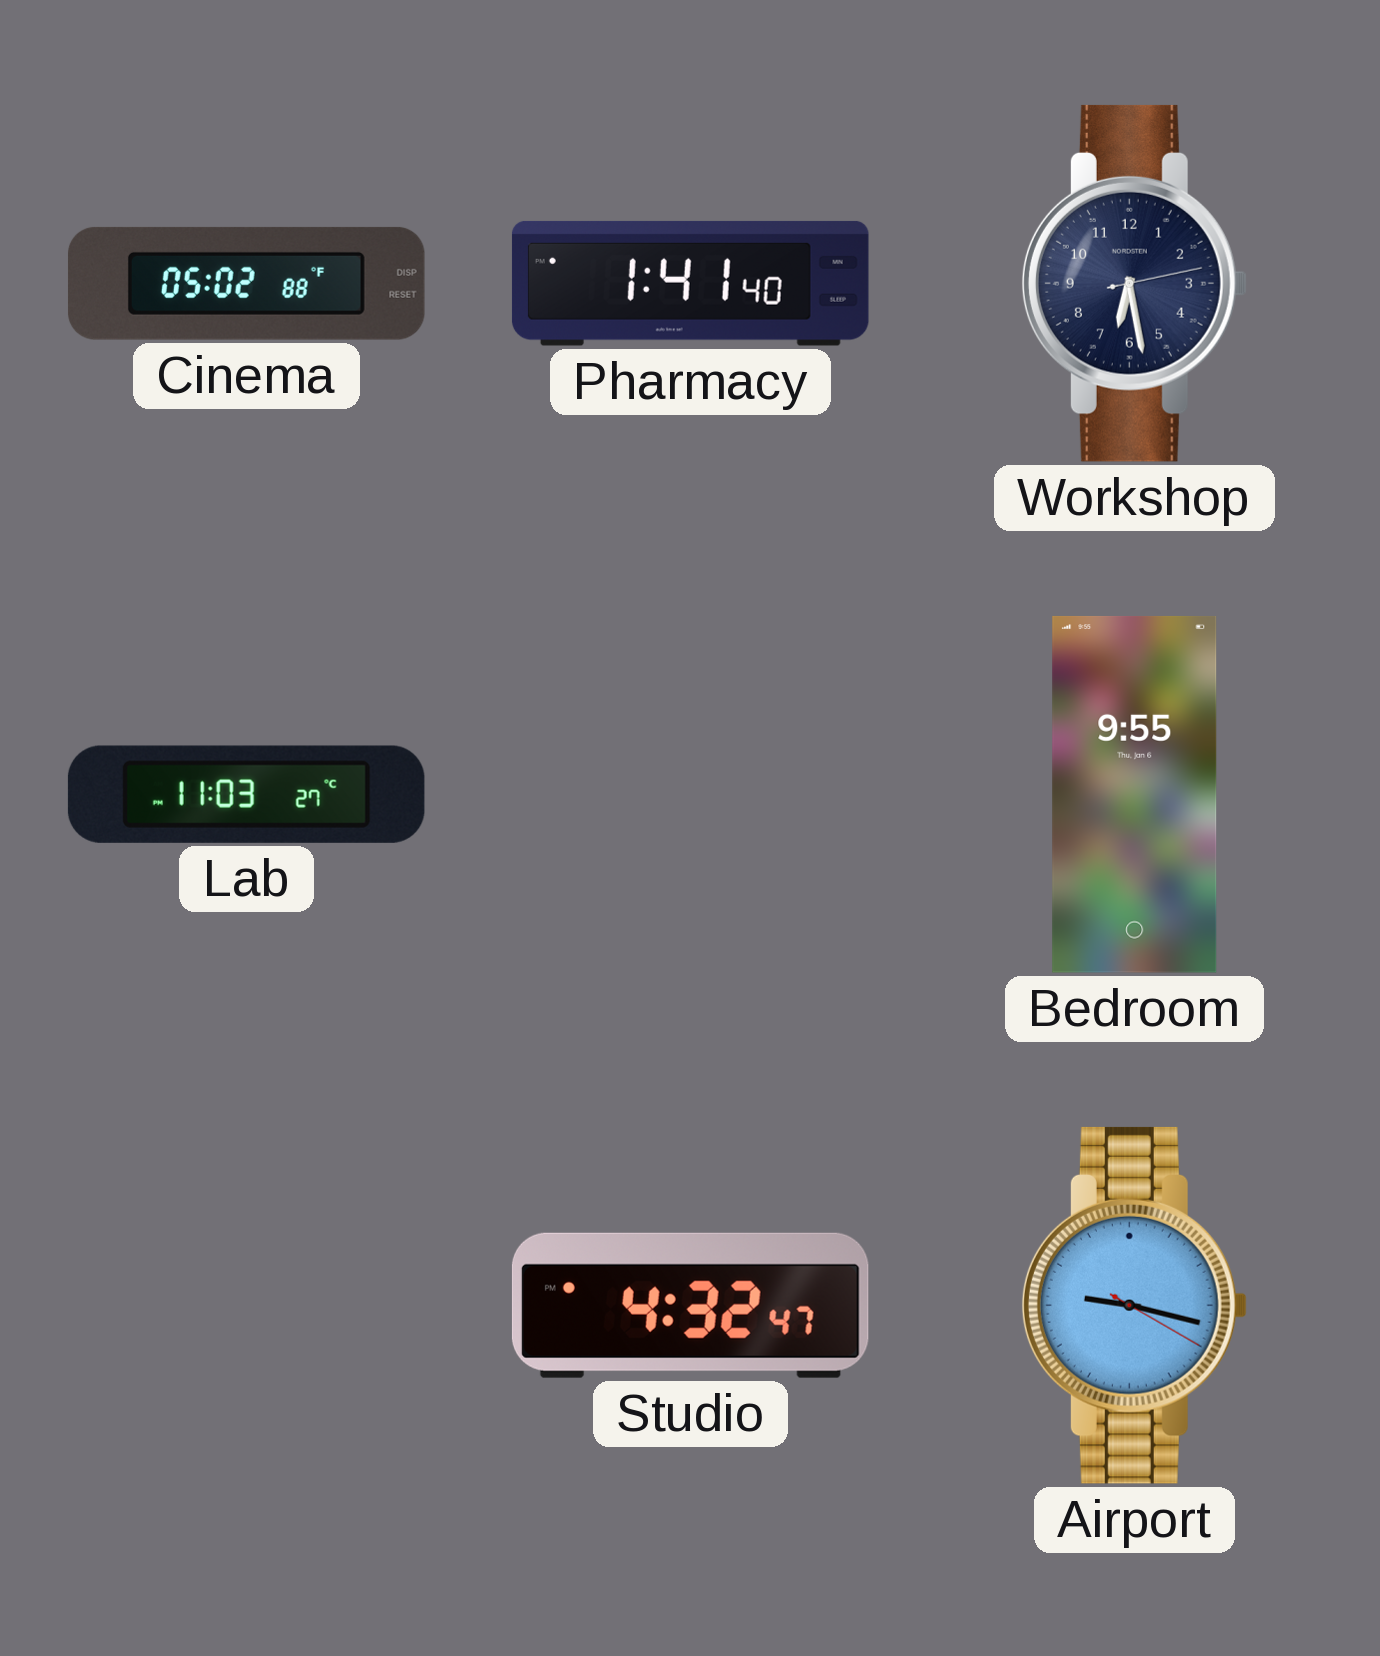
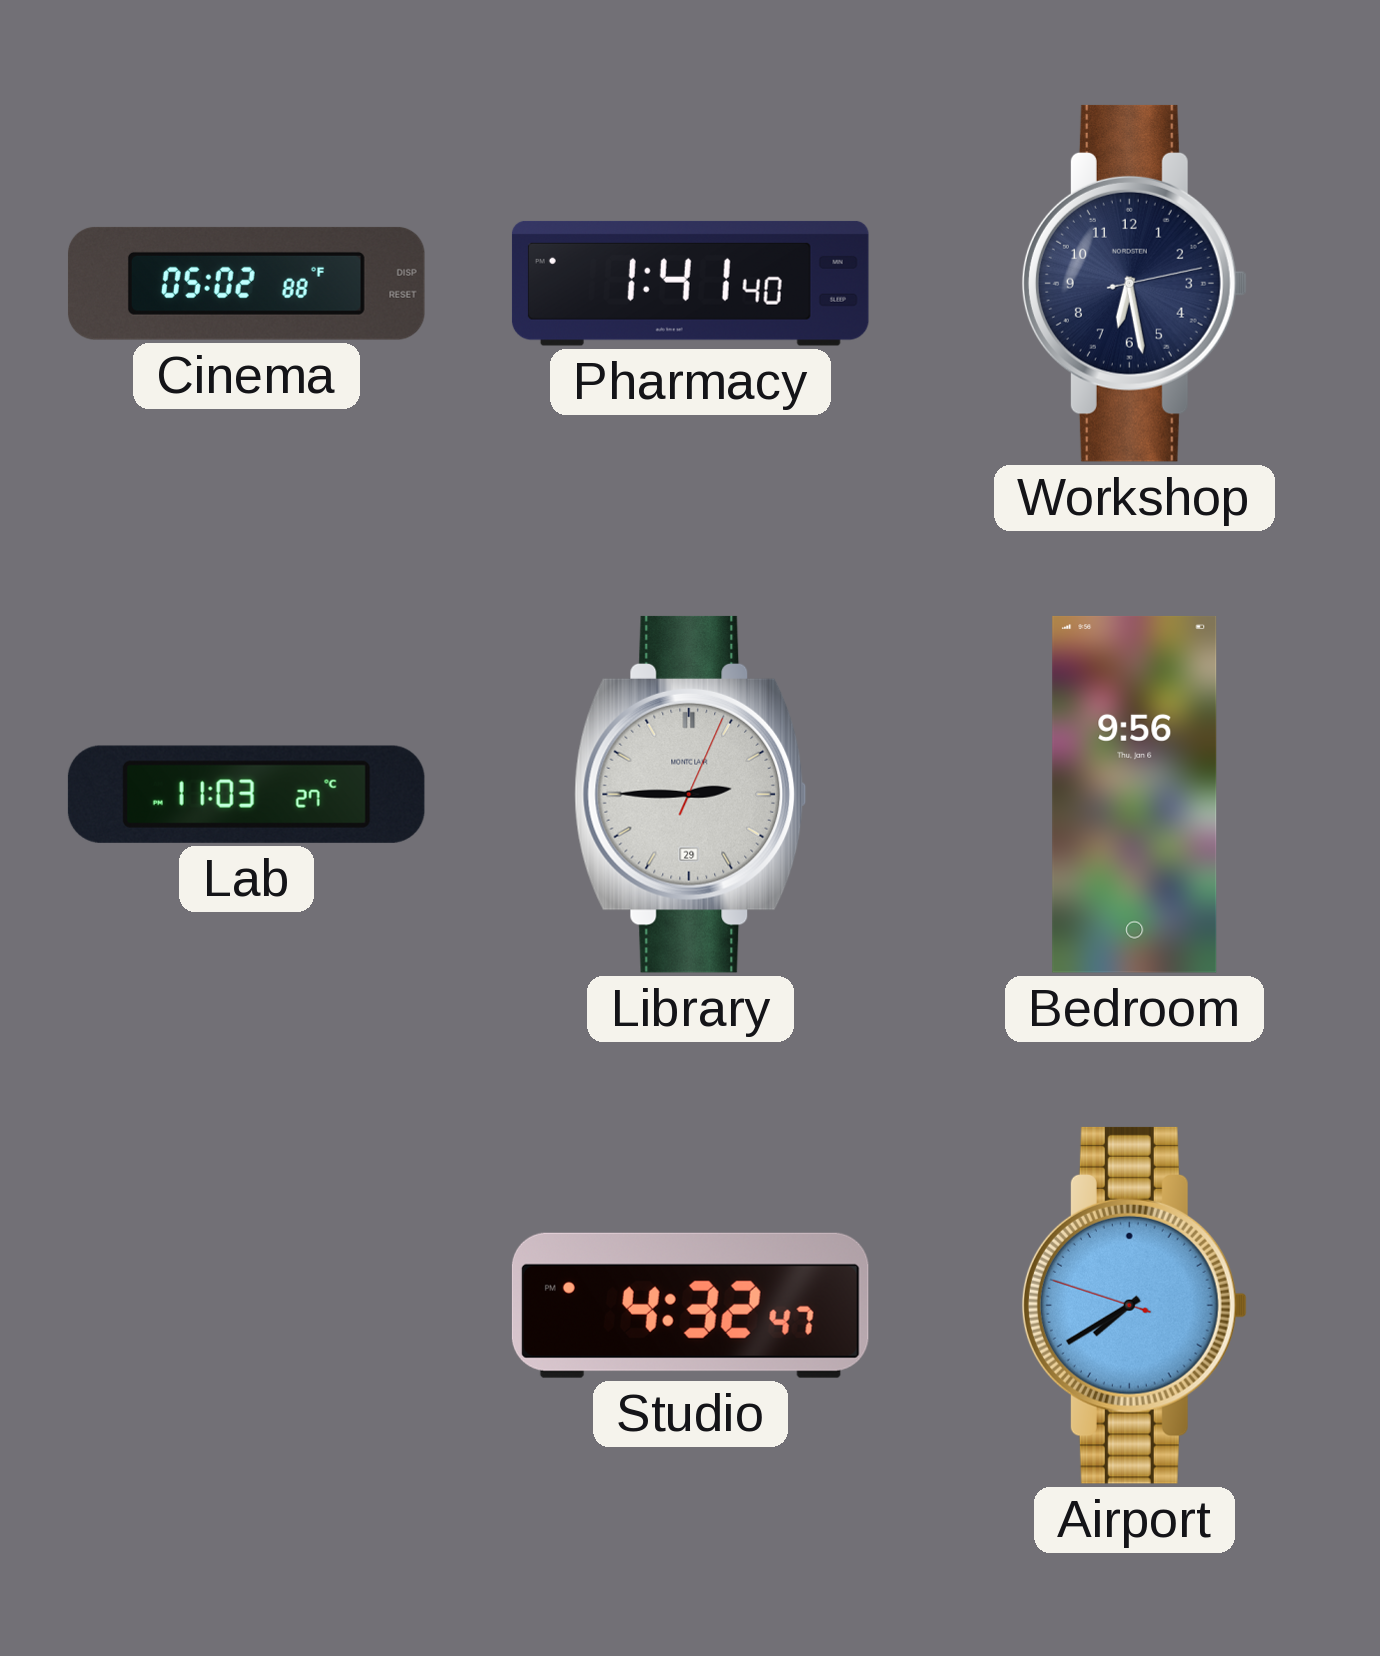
Library: none -> 2:45
Bedroom: 9:55 -> 9:56
Airport: 9:17 -> 7:39
